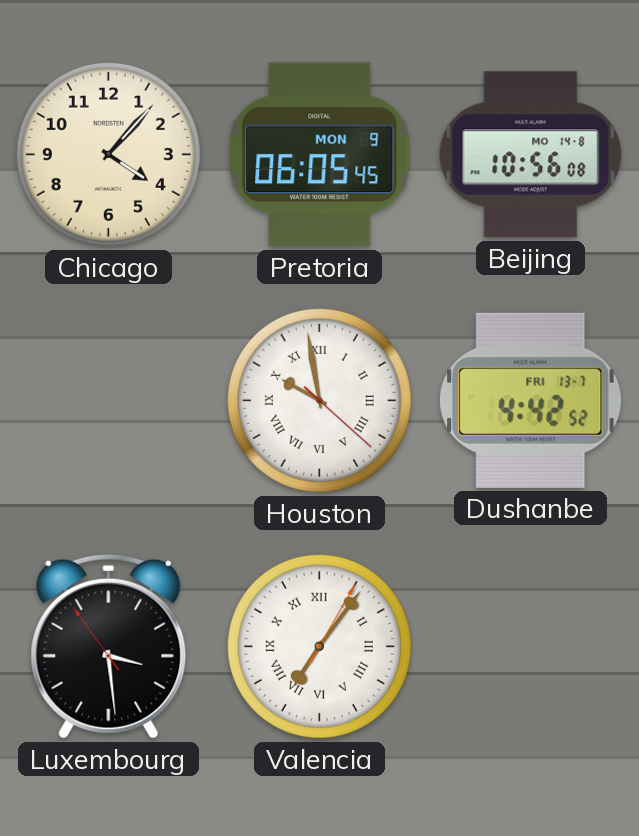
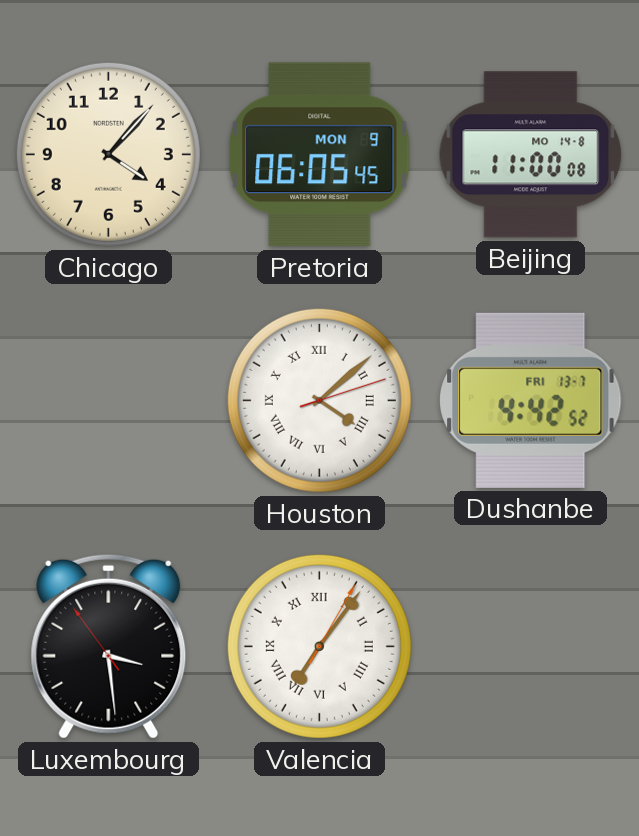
Beijing: 10:56 -> 11:00
Houston: 9:58 -> 4:08
